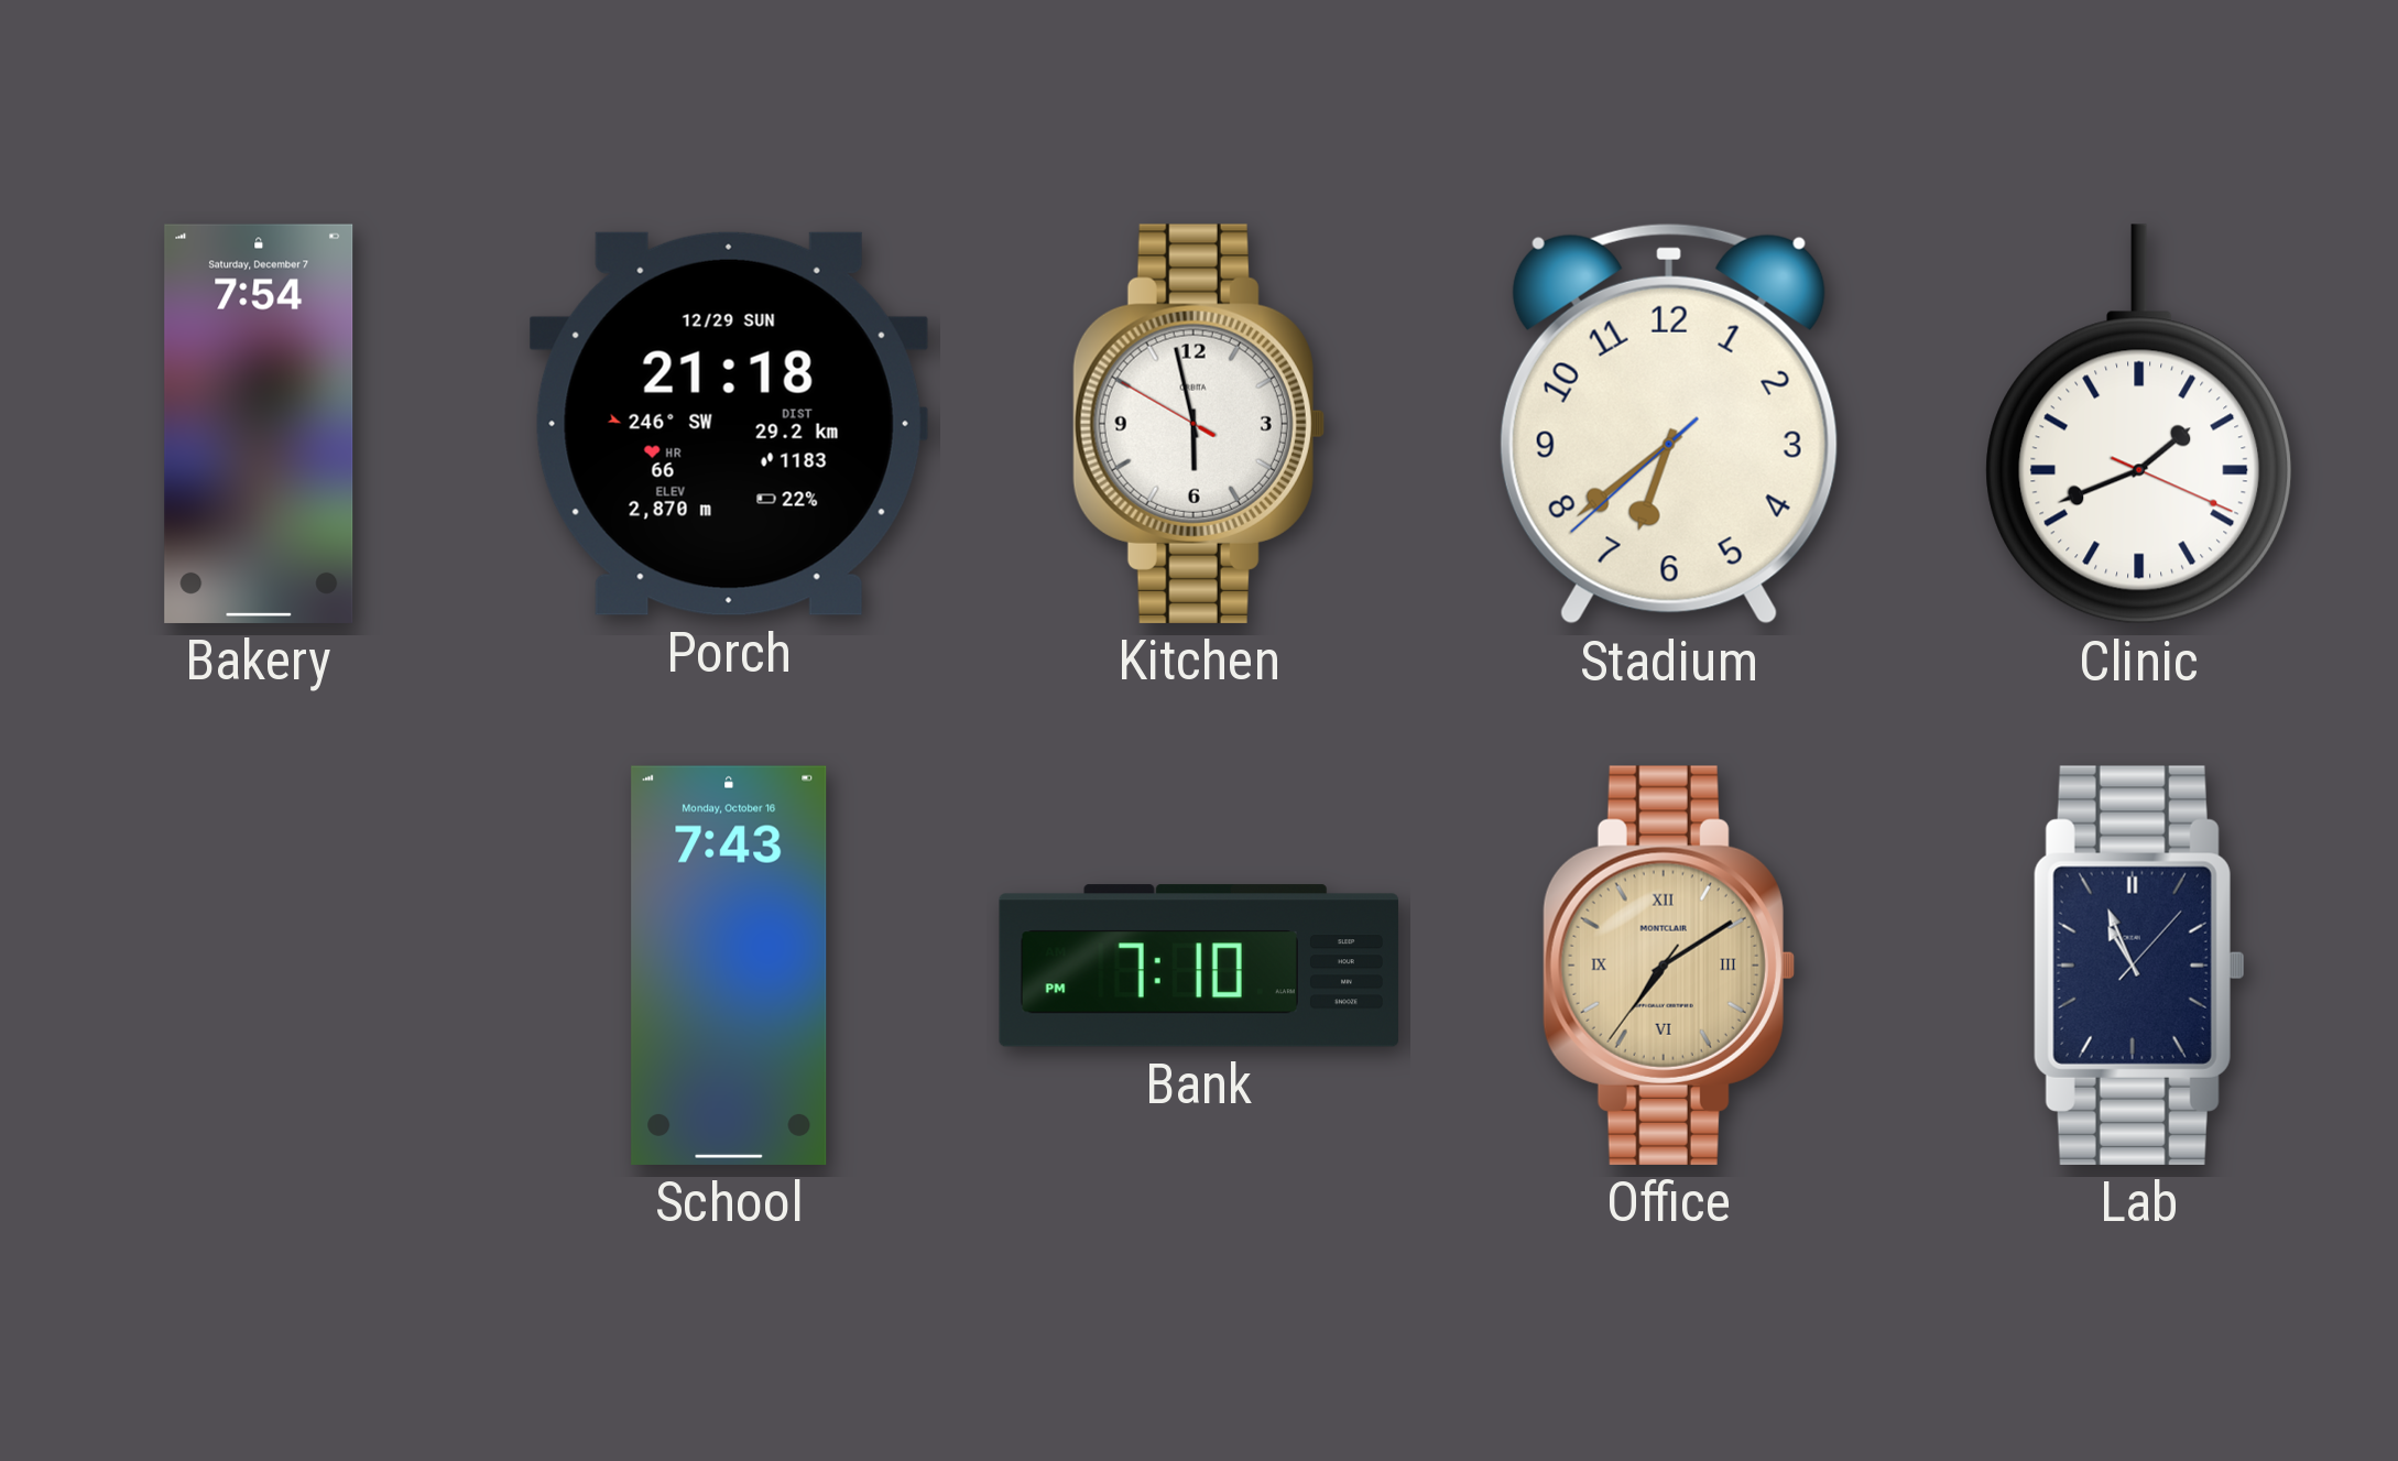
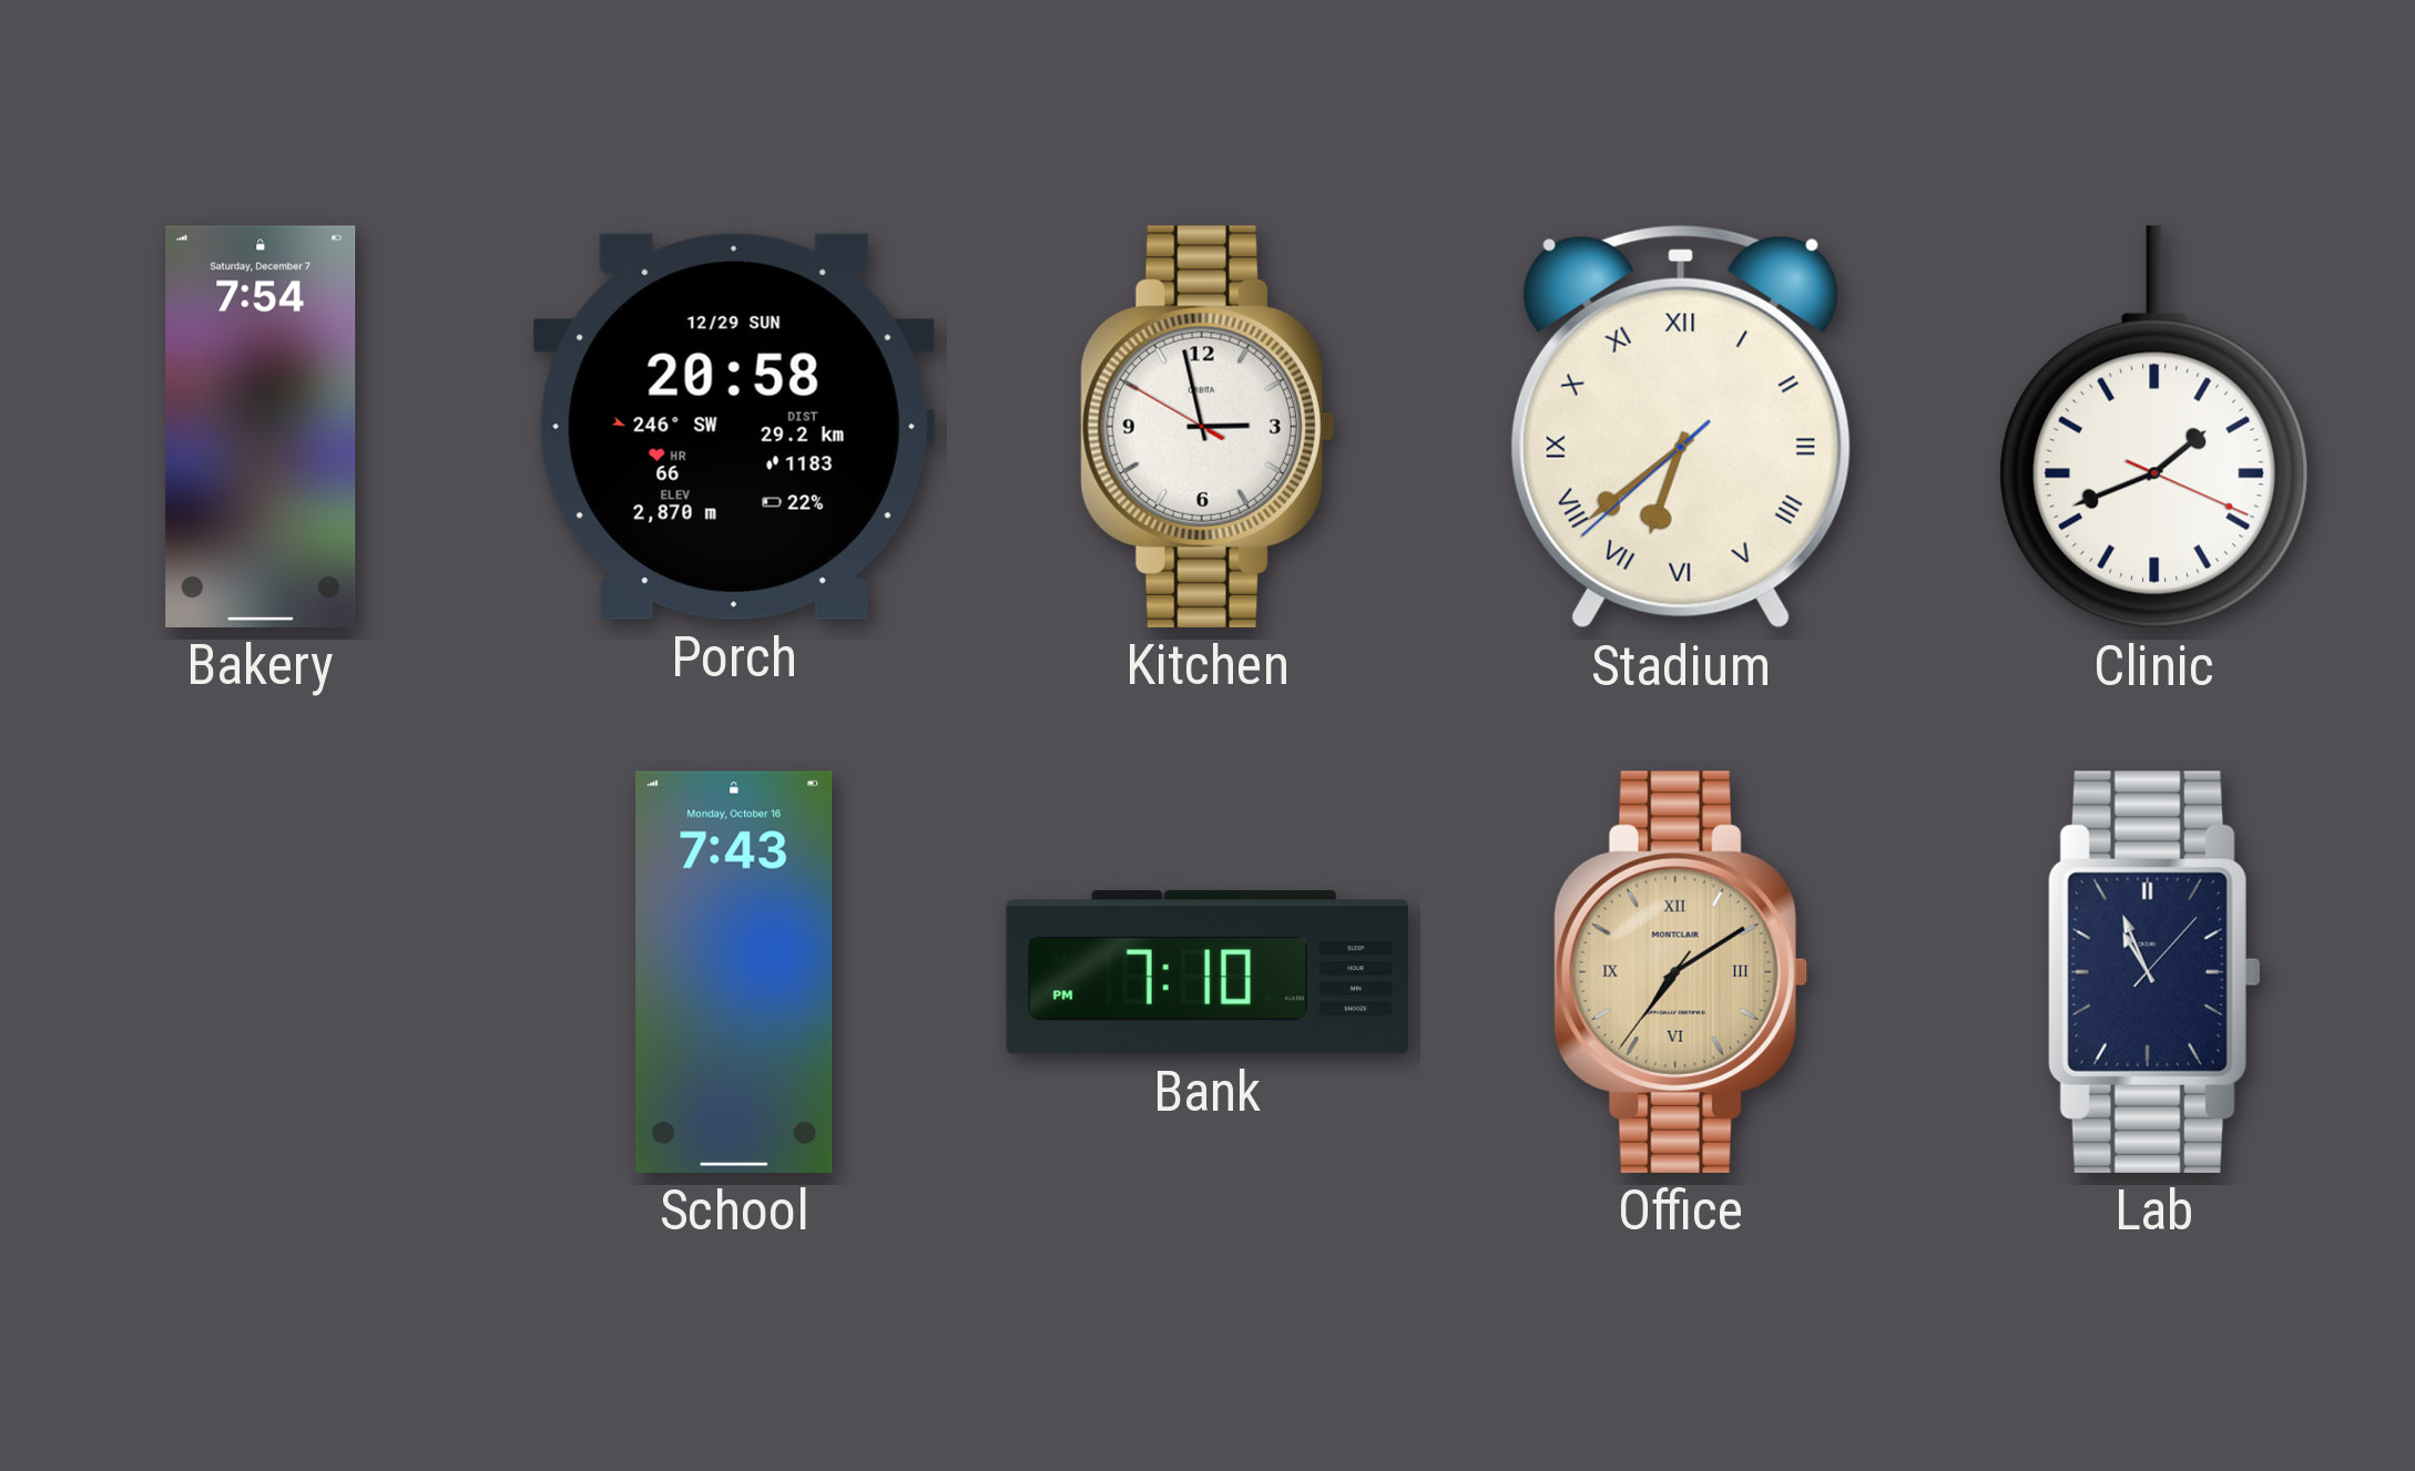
Porch: 21:18 -> 20:58
Kitchen: 5:57 -> 2:57
Stadium numerals: Arabic -> Roman
